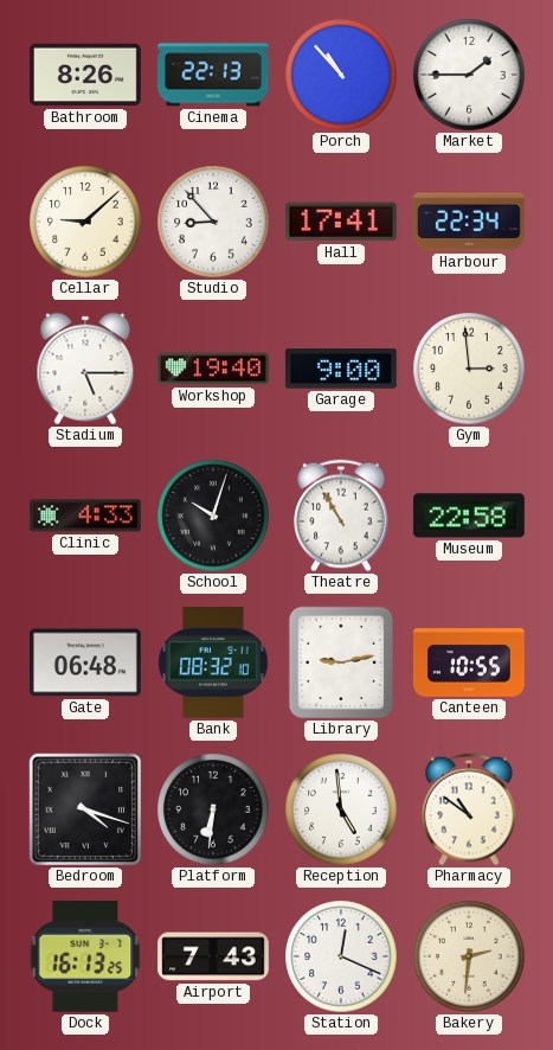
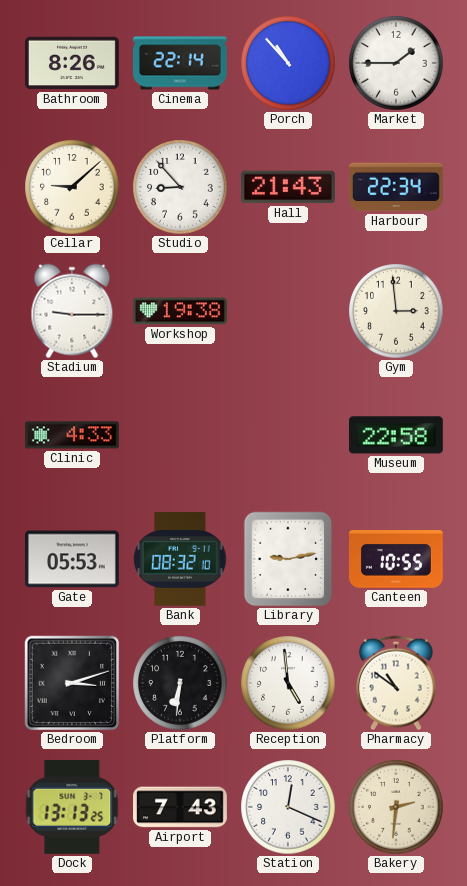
Cinema: 22:13 -> 22:14
Hall: 17:41 -> 21:43
Stadium: 5:15 -> 9:15
Workshop: 19:40 -> 19:38
Garage: 9:00 -> none
School: 10:03 -> none
Theatre: 10:55 -> none
Gate: 06:48 -> 05:53
Bedroom: 4:18 -> 3:12
Dock: 16:13 -> 13:13
